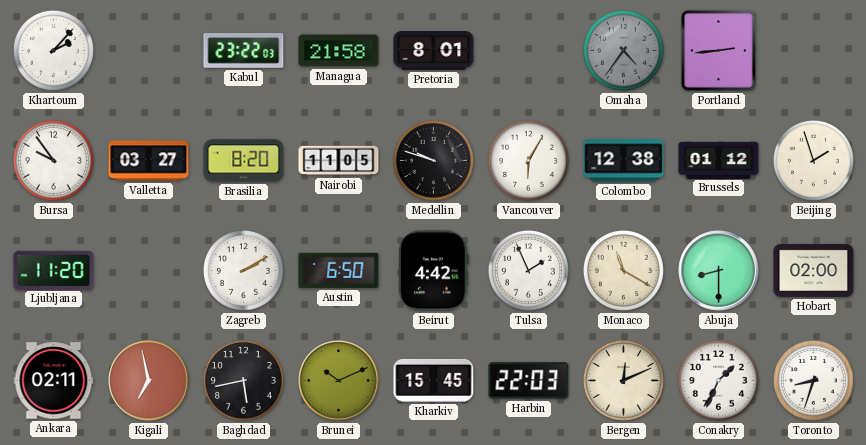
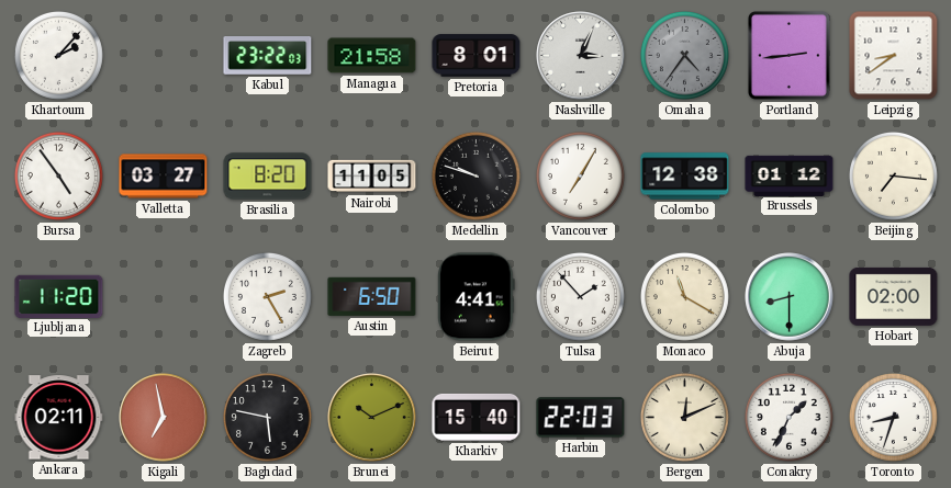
Nashville: none -> 3:04
Leipzig: none -> 8:39
Bursa: 9:54 -> 4:54
Vancouver: 6:05 -> 7:05
Beijing: 1:57 -> 7:16
Zagreb: 2:10 -> 2:25
Beirut: 4:42 -> 4:41
Tulsa: 1:56 -> 1:53
Baghdad: 5:43 -> 5:47
Kharkiv: 15:45 -> 15:40
